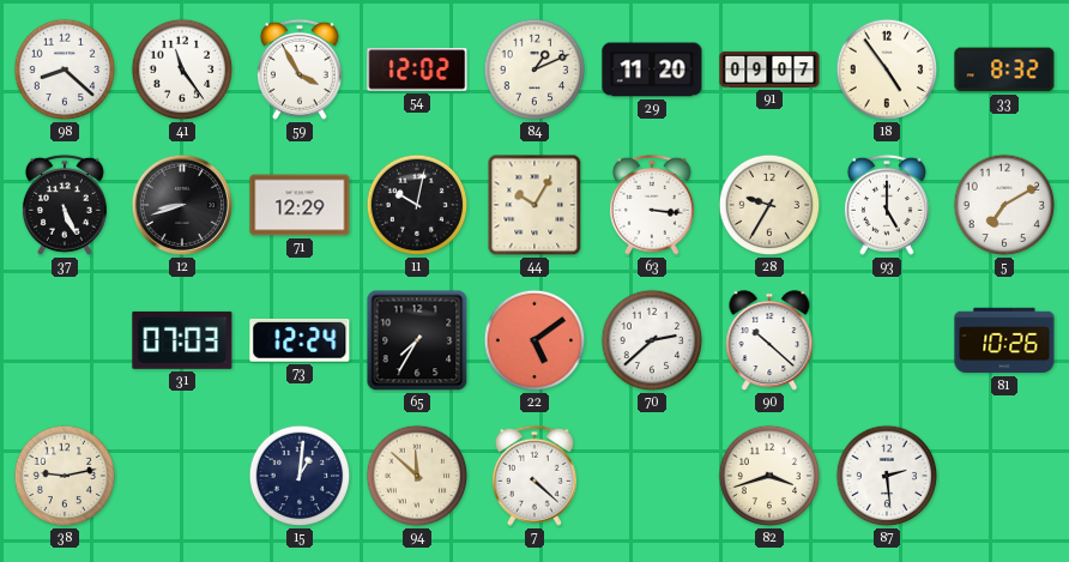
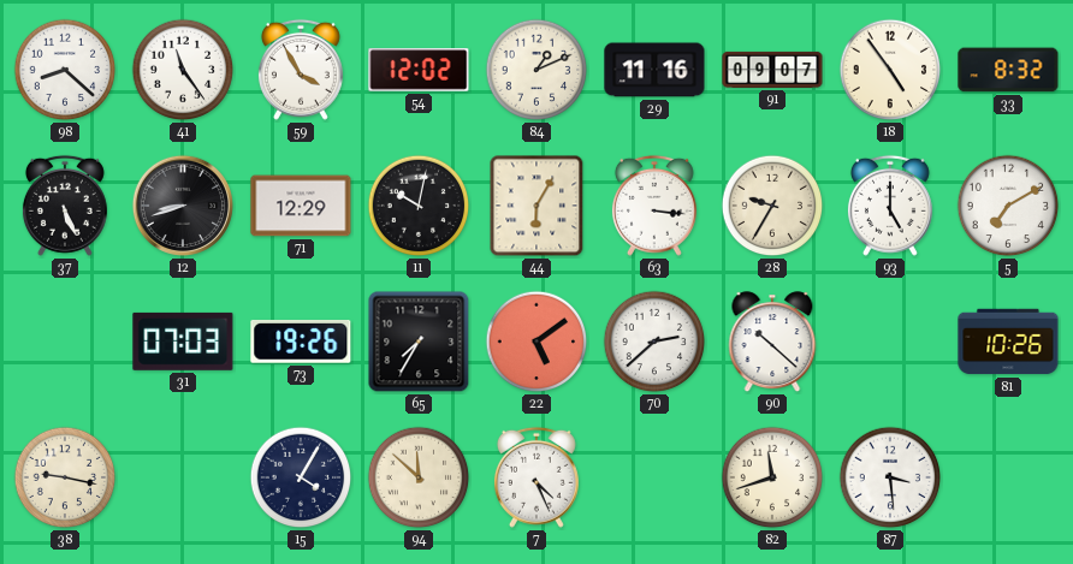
29: 11:20 -> 11:16
44: 10:05 -> 6:05
73: 12:24 -> 19:26
38: 9:13 -> 9:17
15: 1:01 -> 4:05
7: 4:22 -> 4:26
82: 3:42 -> 11:42
87: 2:29 -> 3:29
